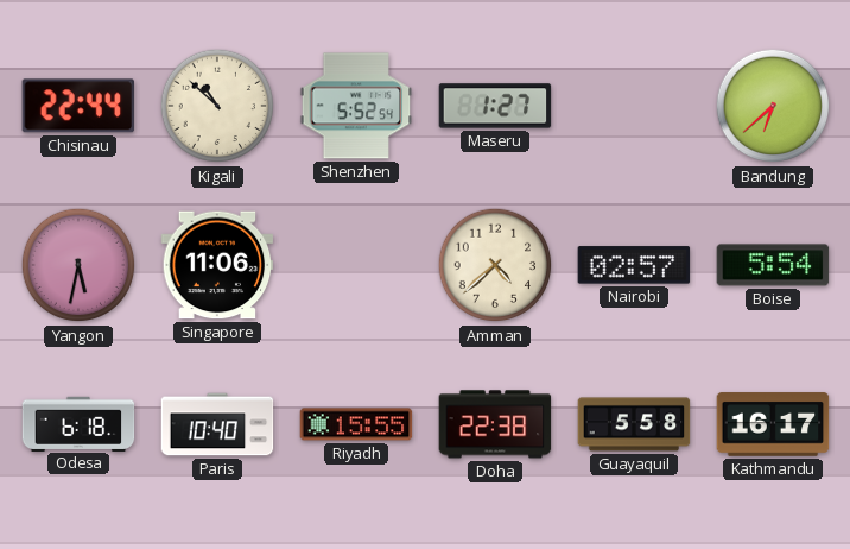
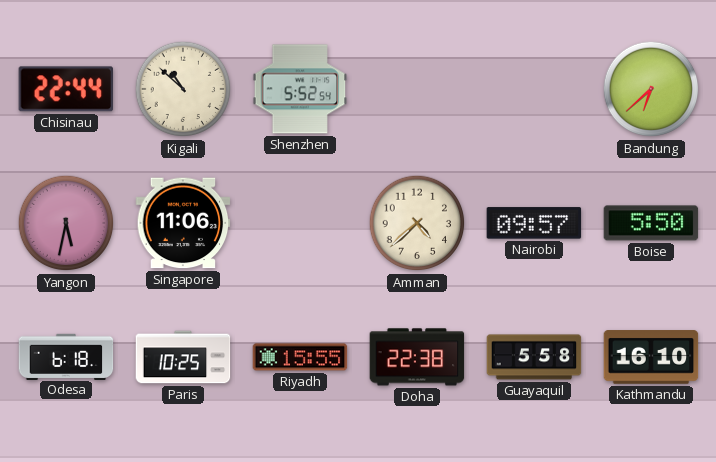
Maseru: 1:27 -> none
Nairobi: 02:57 -> 09:57
Boise: 5:54 -> 5:50
Paris: 10:40 -> 10:25
Kathmandu: 16:17 -> 16:10
